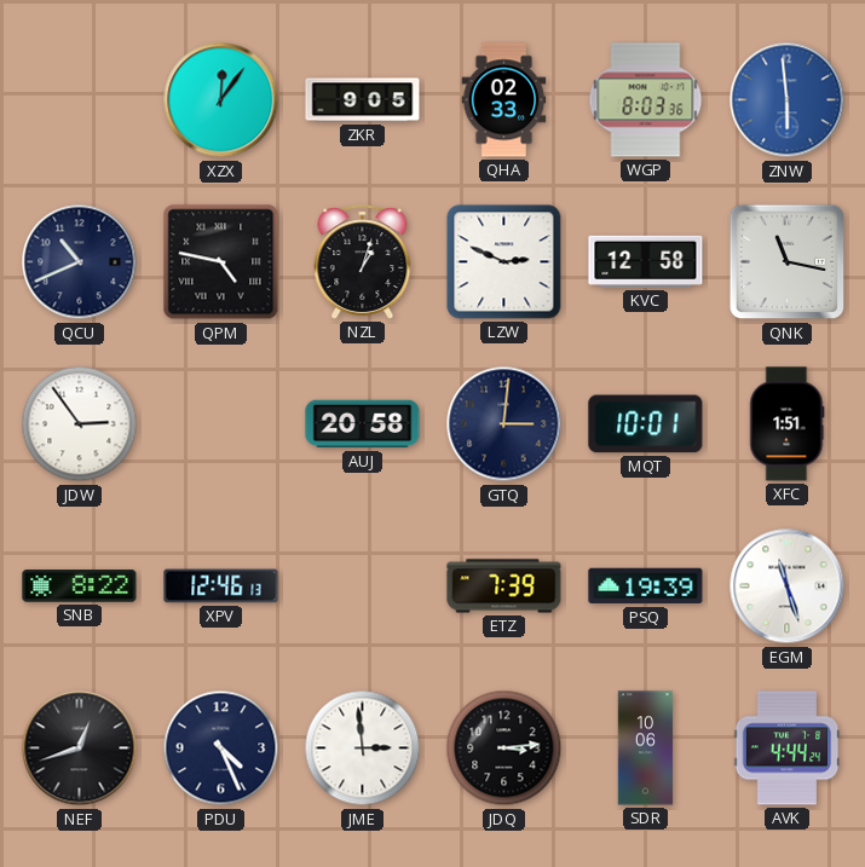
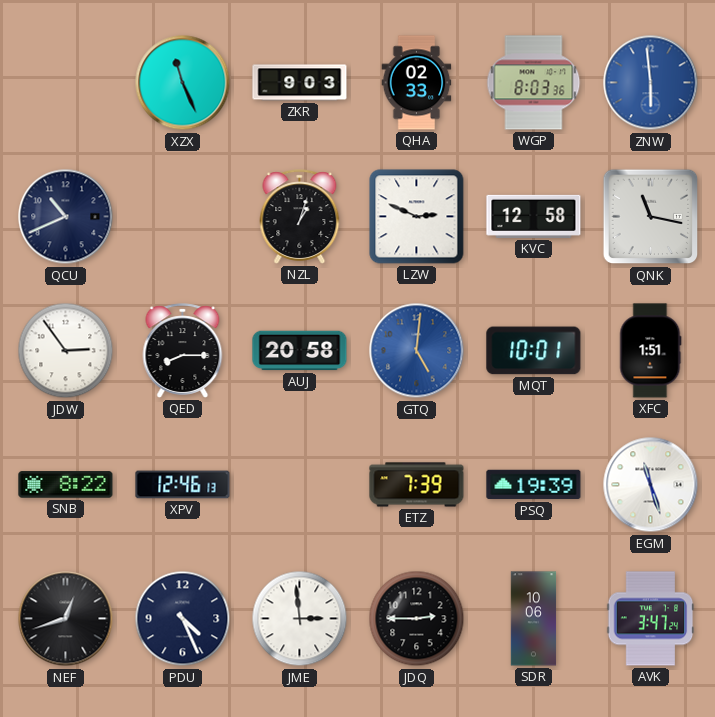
XZX: 12:06 -> 11:26
ZKR: 9:05 -> 9:03
QPM: 4:47 -> none
QED: none -> 8:15
GTQ: 3:01 -> 5:01
GTQ dial: navy -> blue
JDQ: 3:14 -> 2:45
AVK: 4:44 -> 3:47
